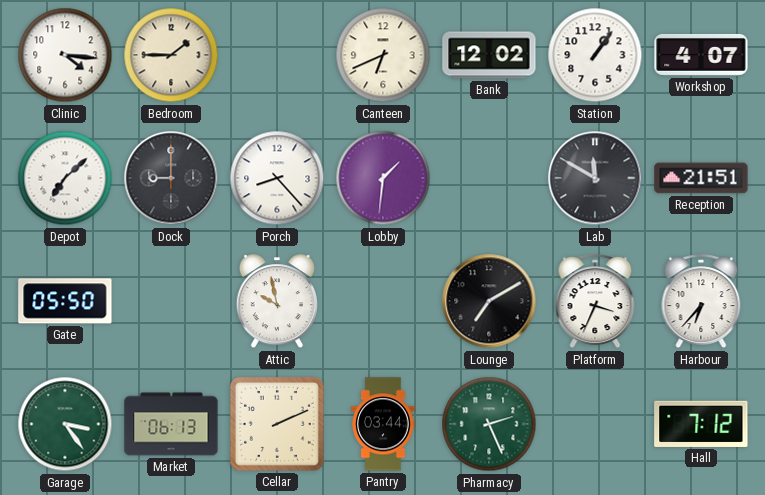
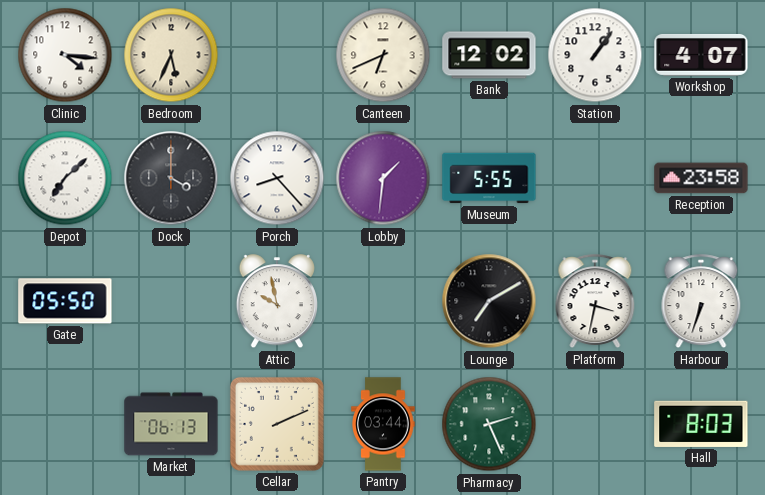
Bedroom: 1:45 -> 5:34
Dock: 9:00 -> 4:00
Museum: none -> 5:55
Lab: 11:50 -> none
Reception: 21:51 -> 23:58
Platform: 3:34 -> 3:32
Harbour: 6:37 -> 6:33
Garage: 3:24 -> none
Hall: 7:12 -> 8:03
